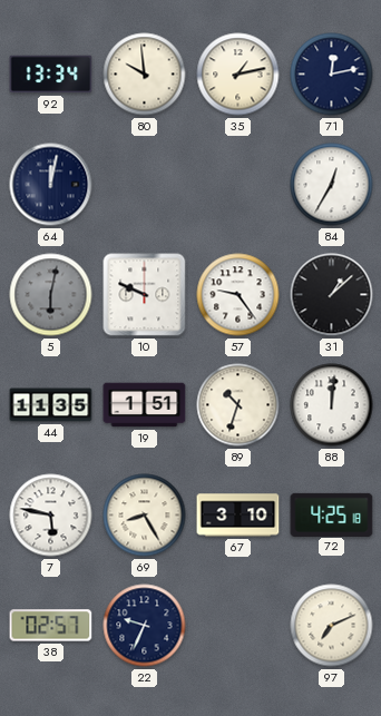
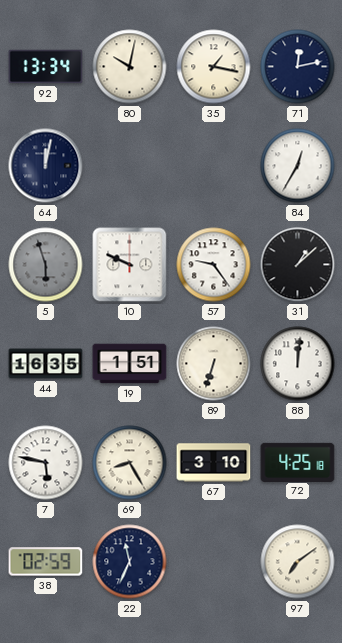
80: 9:59 -> 10:02
35: 1:13 -> 1:17
5: 6:02 -> 5:57
44: 11:35 -> 16:35
89: 10:33 -> 6:33
38: 02:57 -> 02:59
22: 9:34 -> 11:34
97: 7:11 -> 7:09
